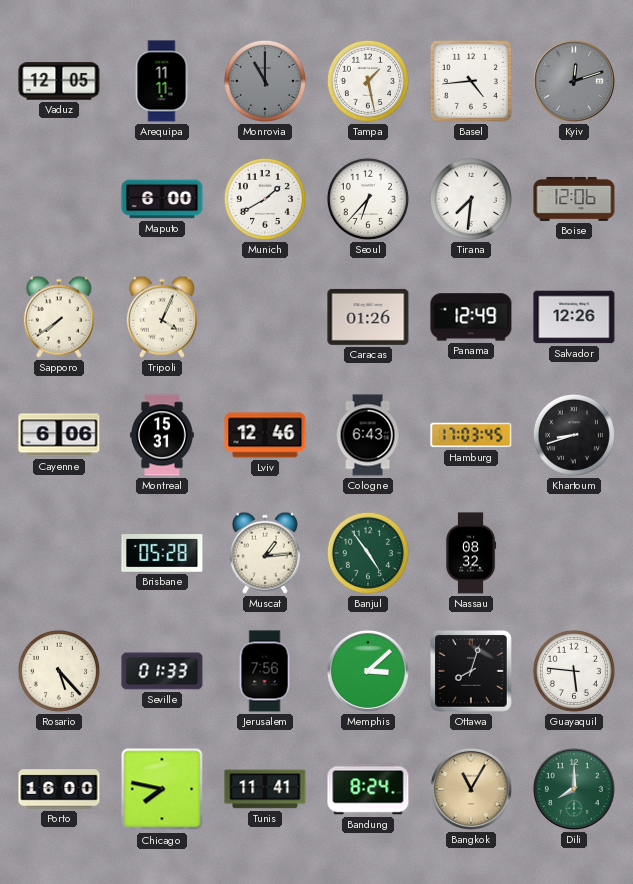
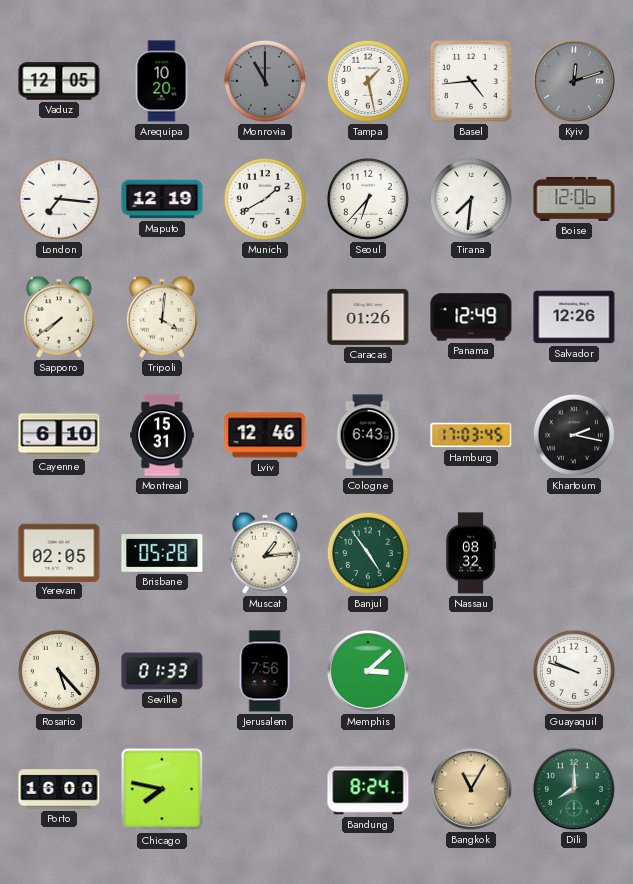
Arequipa: 11:11 -> 10:20
London: none -> 7:16
Maputo: 6:00 -> 12:19
Tripoli: 4:04 -> 4:01
Cayenne: 6:06 -> 6:10
Khartoum: 8:42 -> 2:17
Yerevan: none -> 02:05
Ottawa: 8:03 -> none
Guayaquil: 5:46 -> 9:48
Tunis: 11:41 -> none
